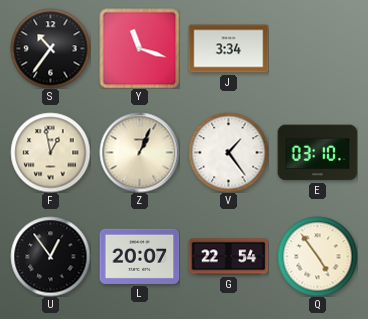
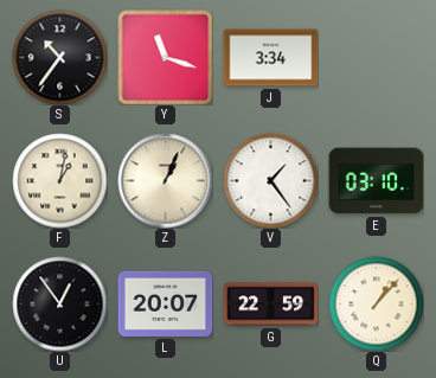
F: 12:58 -> 1:02
G: 22:54 -> 22:59
Q: 4:54 -> 1:07
